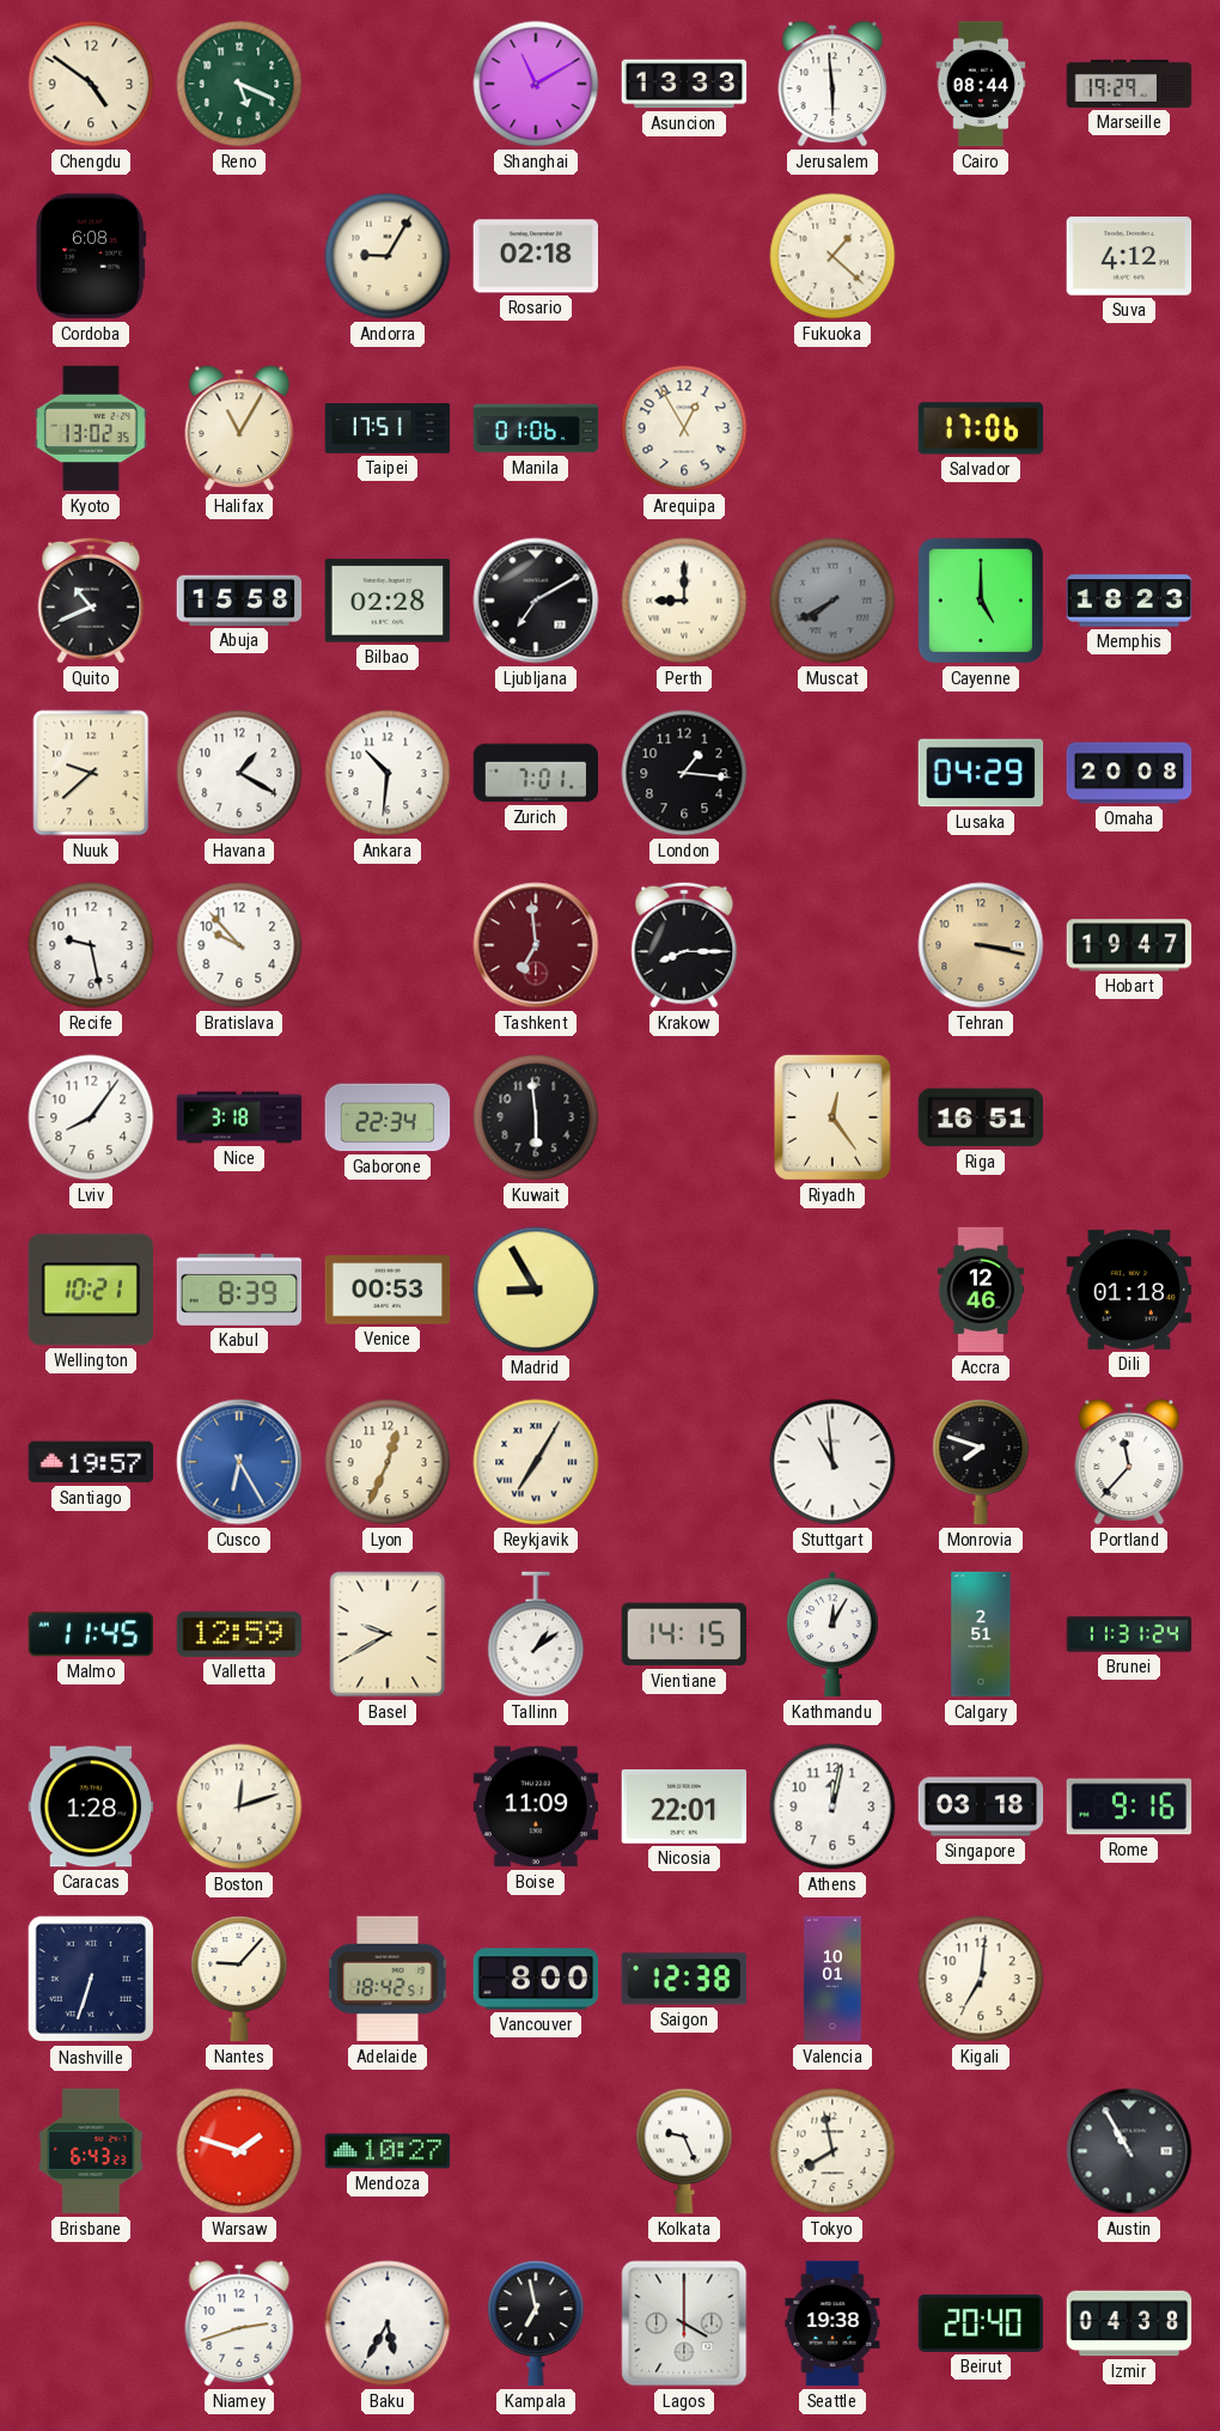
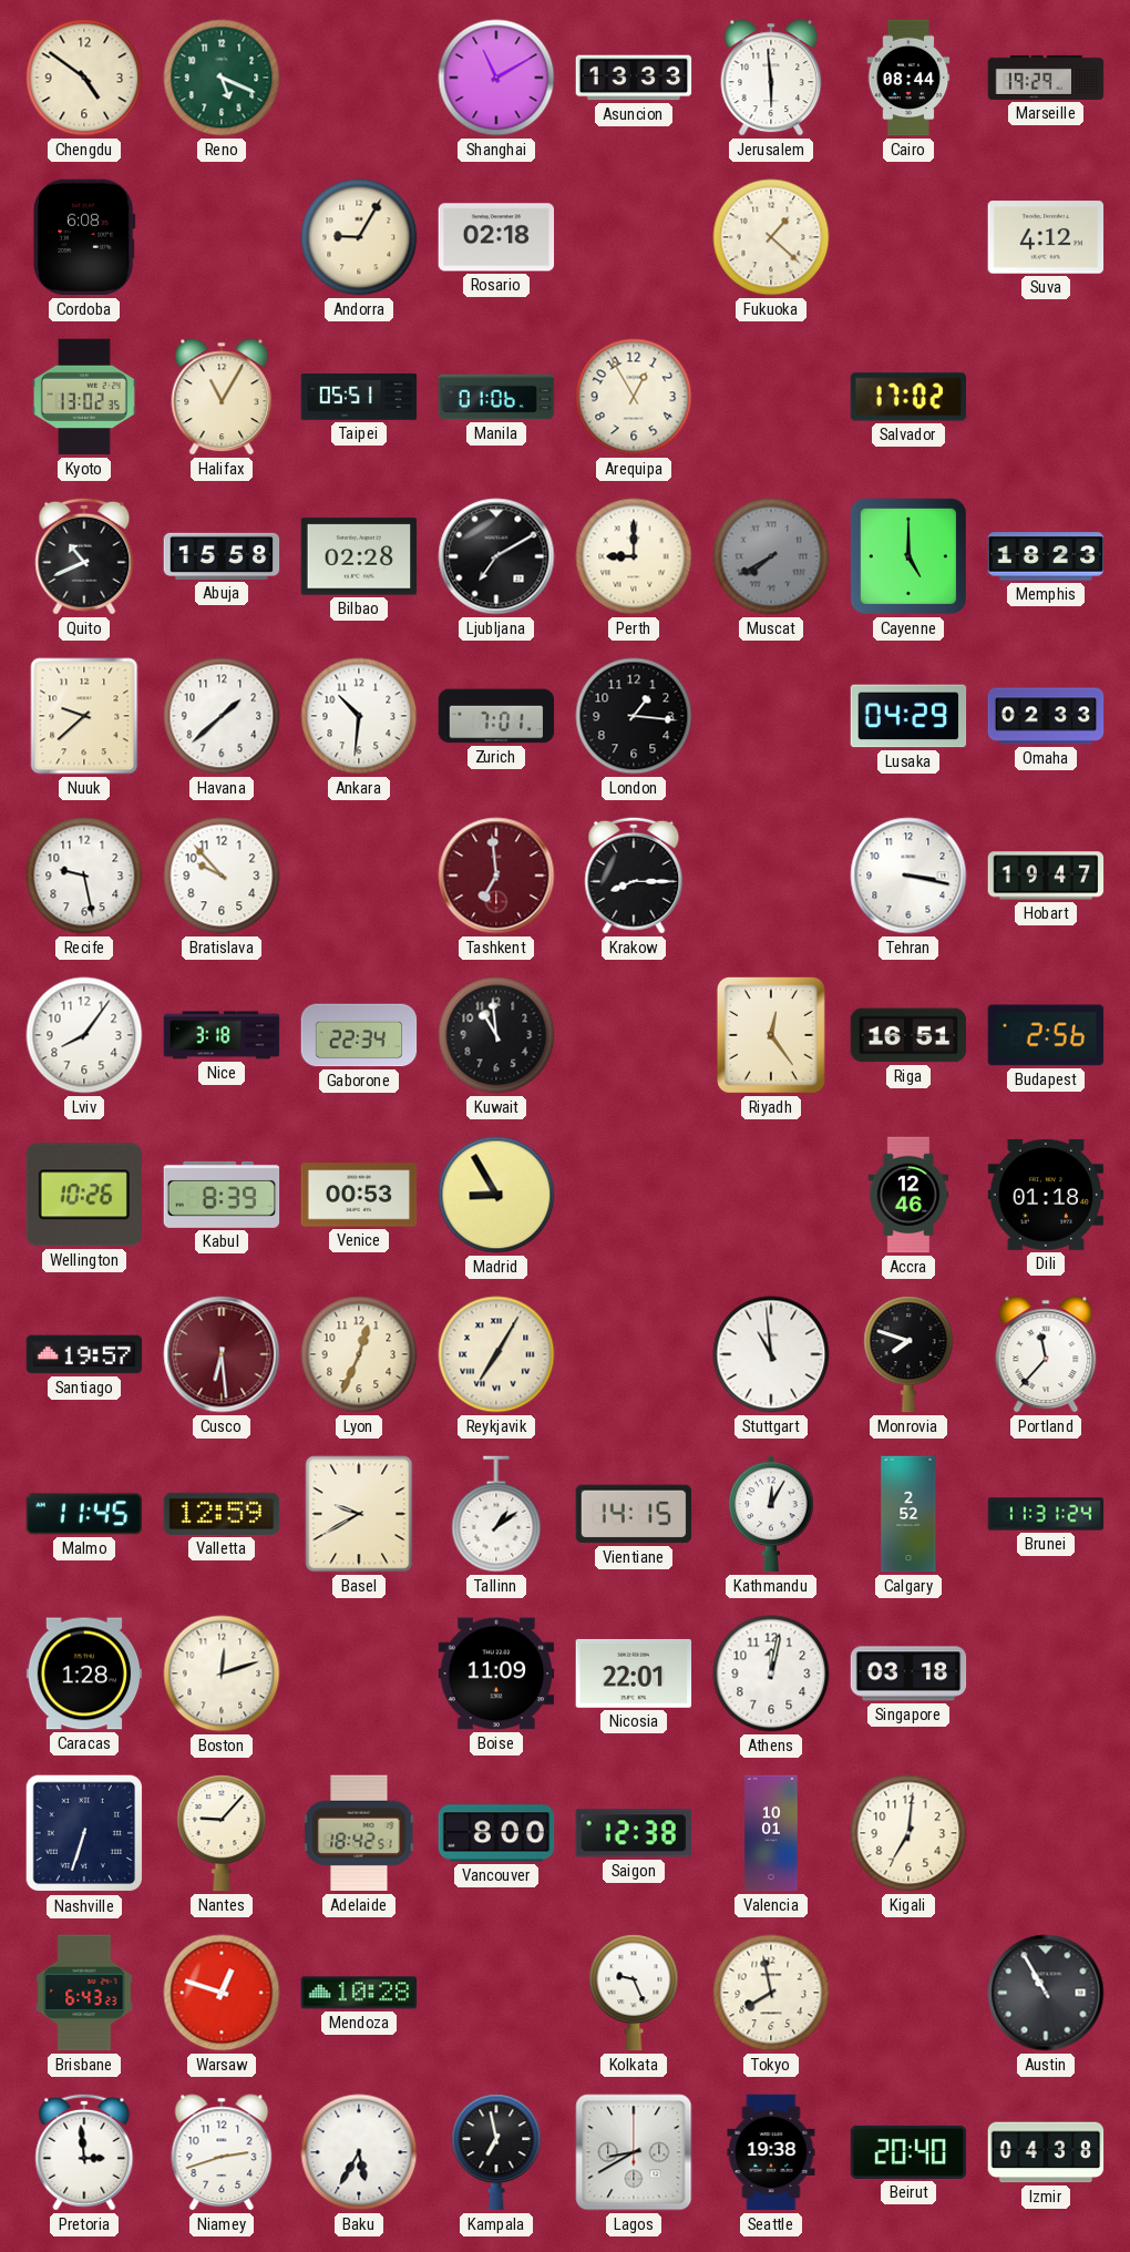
Taipei: 17:51 -> 05:51
Salvador: 17:06 -> 17:02
Havana: 1:20 -> 1:38
Omaha: 20:08 -> 02:33
Tehran dial: champagne -> white
Kuwait: 5:59 -> 10:59
Budapest: none -> 2:56
Wellington: 10:21 -> 10:26
Cusco: 6:25 -> 6:29
Cusco dial: blue -> burgundy
Calgary: 2:51 -> 2:52
Rome: 9:16 -> none
Warsaw: 1:48 -> 12:48
Mendoza: 10:27 -> 10:28
Pretoria: none -> 2:59
Lagos: 4:00 -> 8:40
